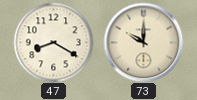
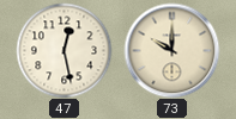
47: 8:20 -> 12:28
